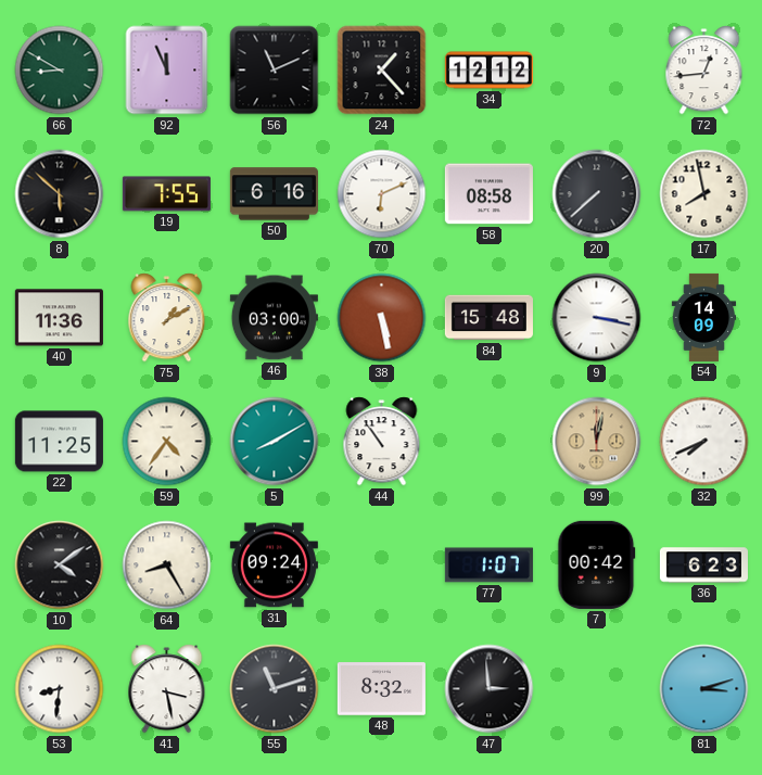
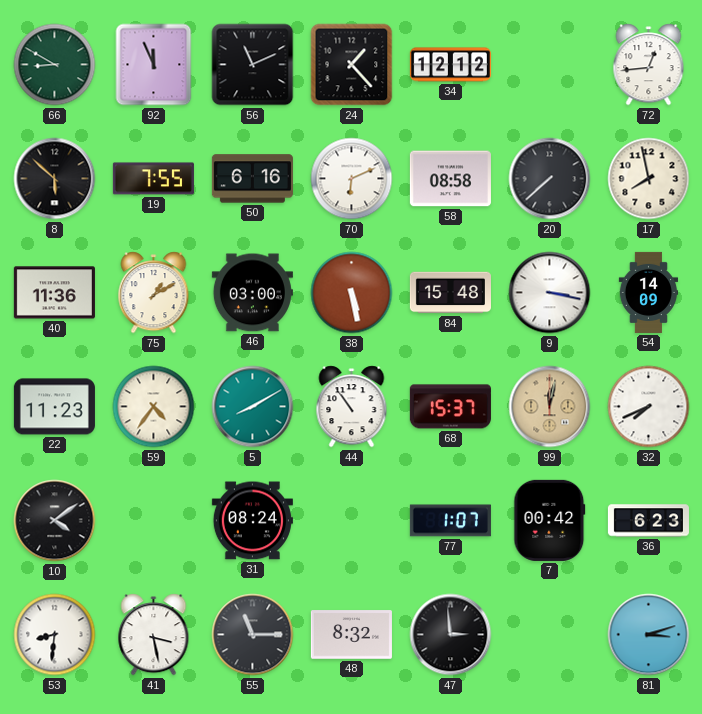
22: 11:25 -> 11:23
68: none -> 15:37
64: 8:25 -> none
31: 09:24 -> 08:24
55: 11:12 -> 11:15
